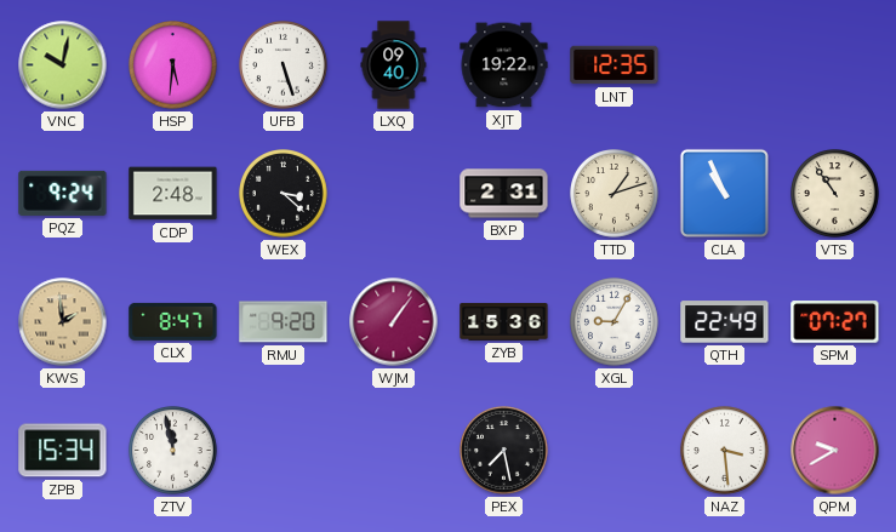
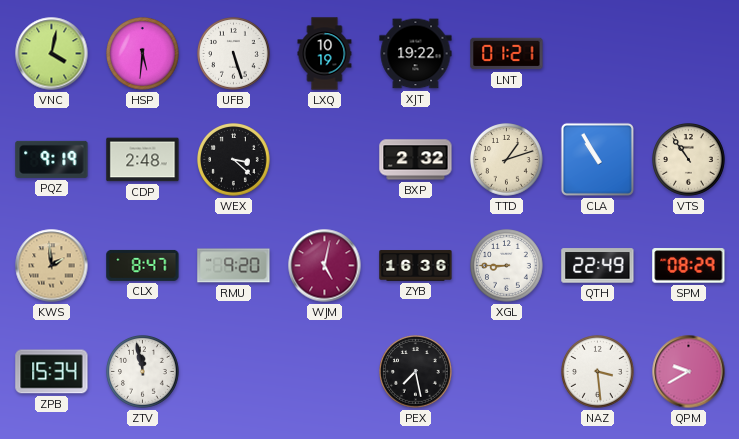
VNC: 10:02 -> 4:02
LXQ: 09:40 -> 10:19
LNT: 12:35 -> 01:21
PQZ: 9:24 -> 9:19
BXP: 2:31 -> 2:32
CLA: 10:56 -> 10:55
WJM: 1:06 -> 5:02
ZYB: 15:36 -> 16:36
XGL: 9:05 -> 8:45
SPM: 07:27 -> 08:29
